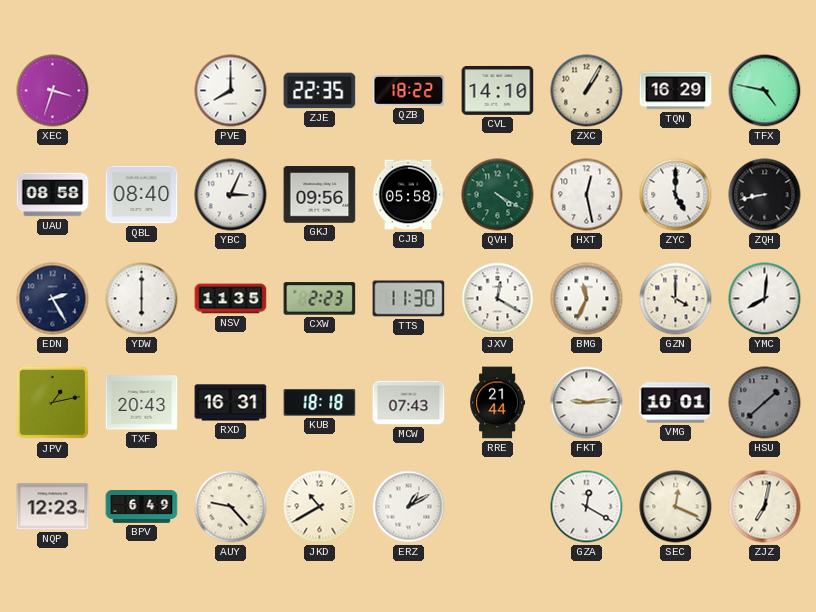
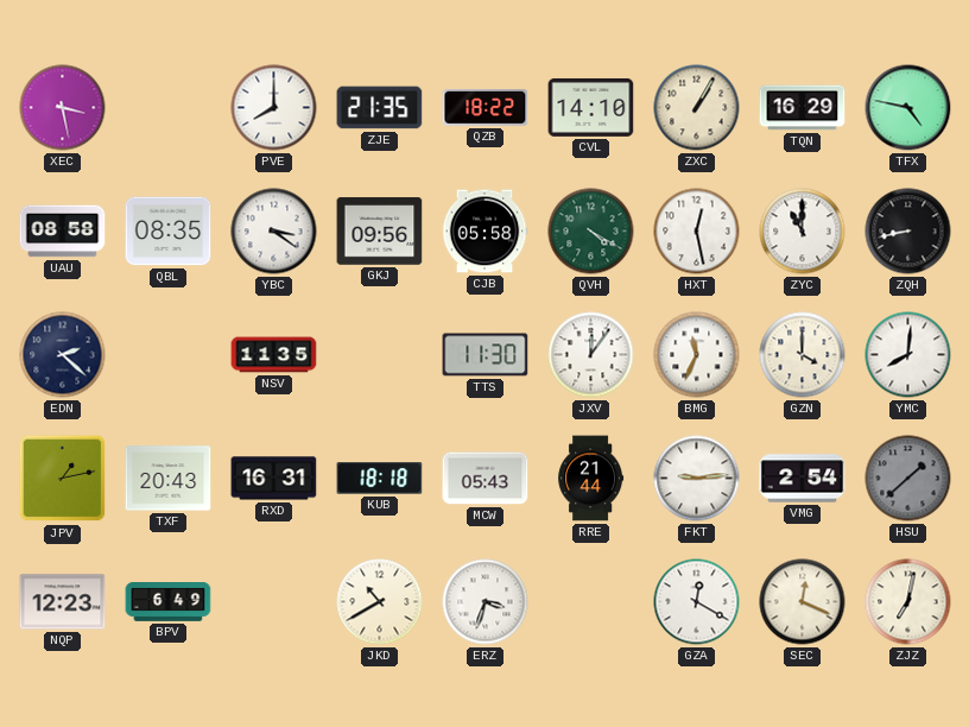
XEC: 3:33 -> 3:28
ZJE: 22:35 -> 21:35
QBL: 08:40 -> 08:35
YBC: 3:04 -> 3:21
ZYC: 5:00 -> 11:00
EDN: 2:25 -> 2:22
YDW: 6:00 -> none
CXW: 2:23 -> none
JXV: 12:20 -> 12:06
MCW: 07:43 -> 05:43
VMG: 10:01 -> 2:54
AUY: 9:23 -> none
ERZ: 1:10 -> 3:33
